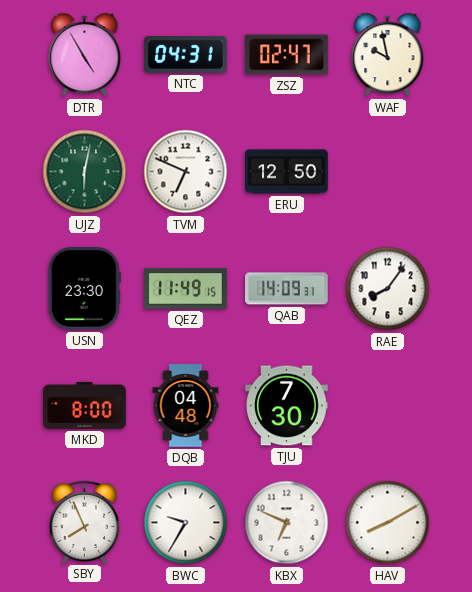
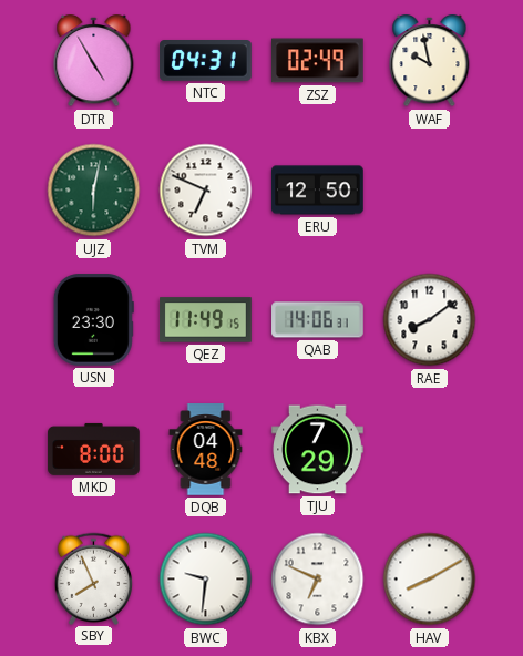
ZSZ: 02:47 -> 02:49
QAB: 14:09 -> 14:06
RAE: 8:06 -> 8:09
TJU: 7:30 -> 7:29
BWC: 9:35 -> 9:31
